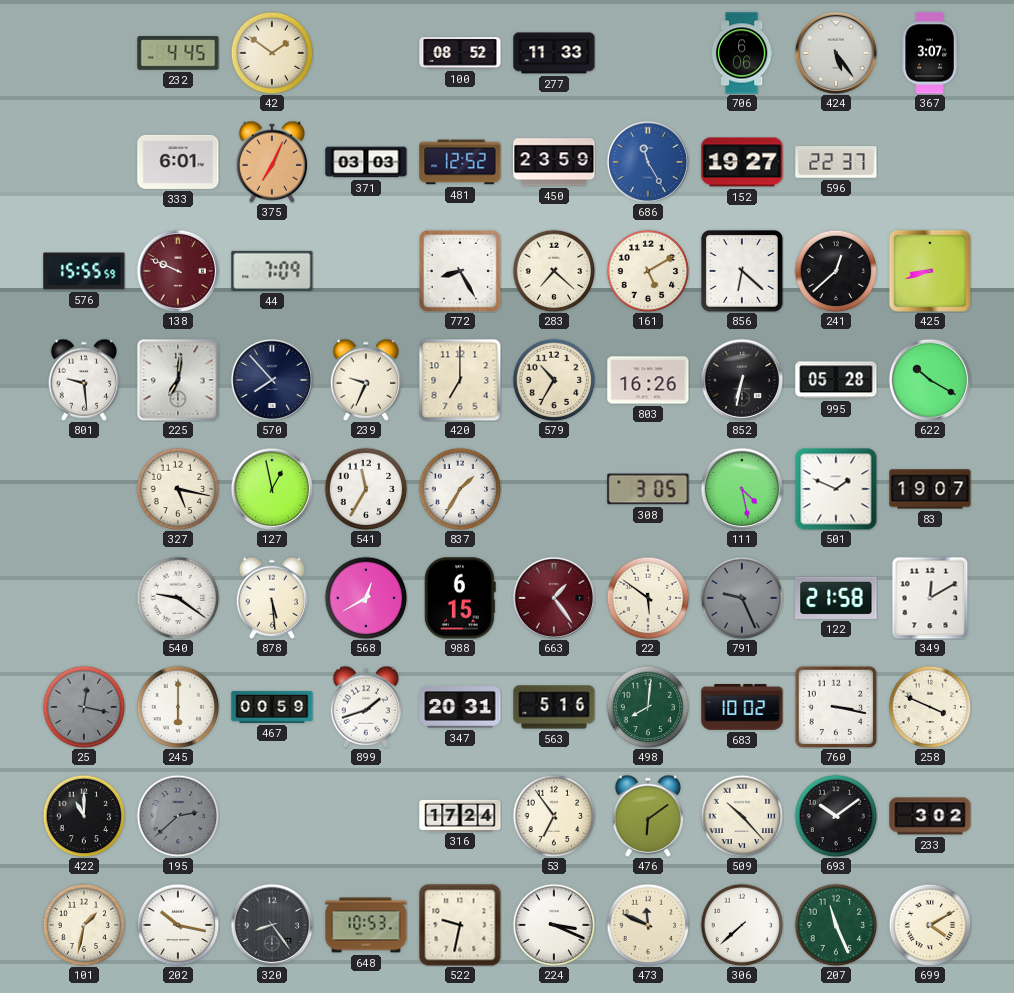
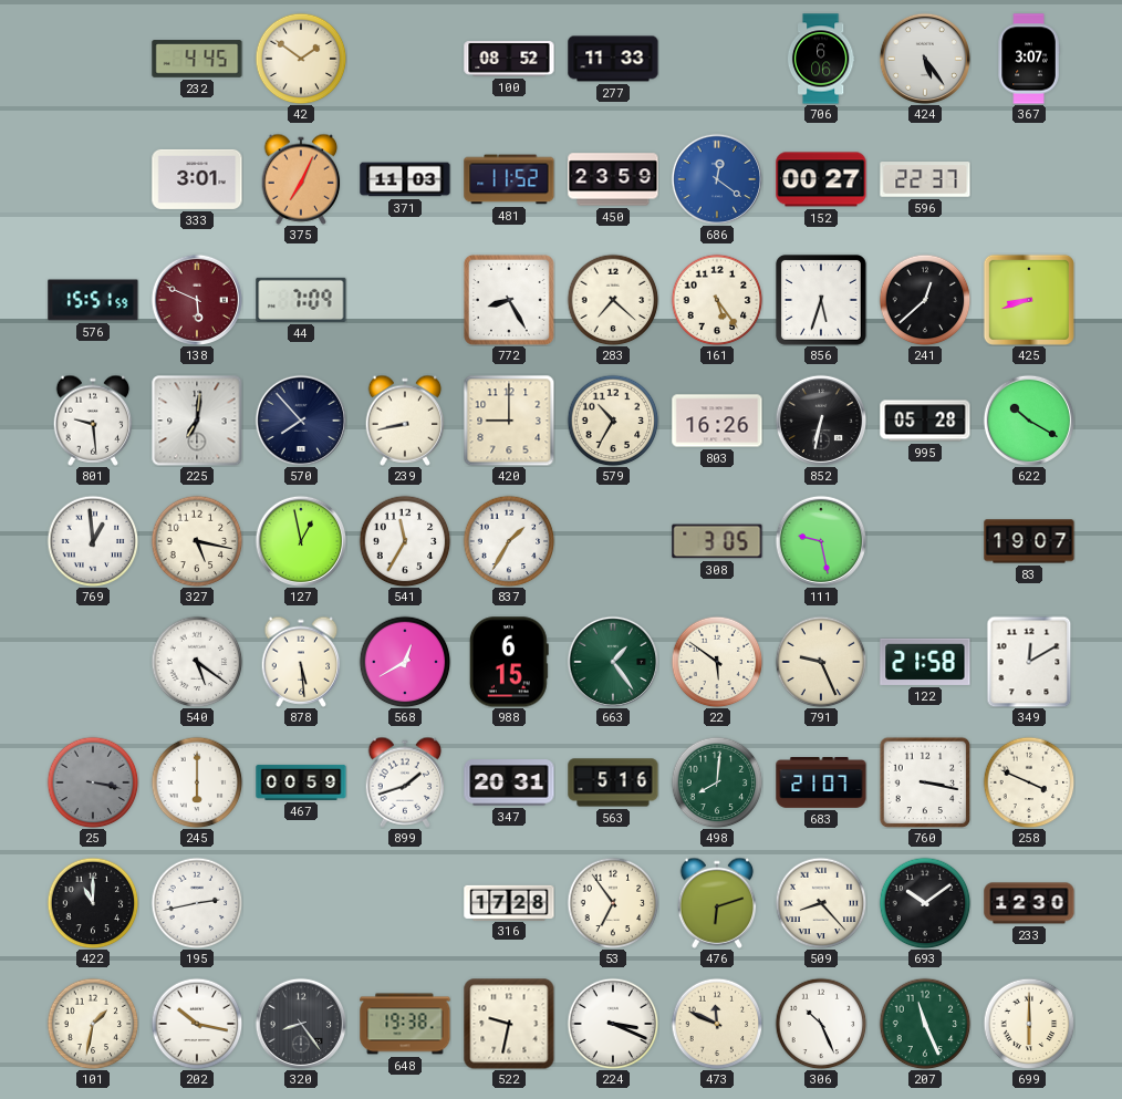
333: 6:01 -> 3:01
371: 03:03 -> 11:03
481: 12:52 -> 11:52
686: 11:25 -> 12:21
152: 19:27 -> 00:27
576: 15:55 -> 15:51
138: 9:49 -> 5:49
161: 5:10 -> 5:24
856: 6:22 -> 5:33
239: 9:34 -> 8:43
420: 7:00 -> 9:00
769: none -> 12:59
111: 4:28 -> 9:28
501: 1:49 -> none
540: 9:21 -> 5:21
663 dial: burgundy -> green
791 dial: grey -> cream
25: 12:17 -> 3:17
683: 10:02 -> 21:07
195: 2:38 -> 2:43
195 dial: grey -> white
316: 17:24 -> 17:28
476: 6:09 -> 6:12
509: 10:23 -> 8:23
233: 3:02 -> 12:30
648: 10:53 -> 19:38
306: 7:38 -> 10:26
699: 4:10 -> 6:00
